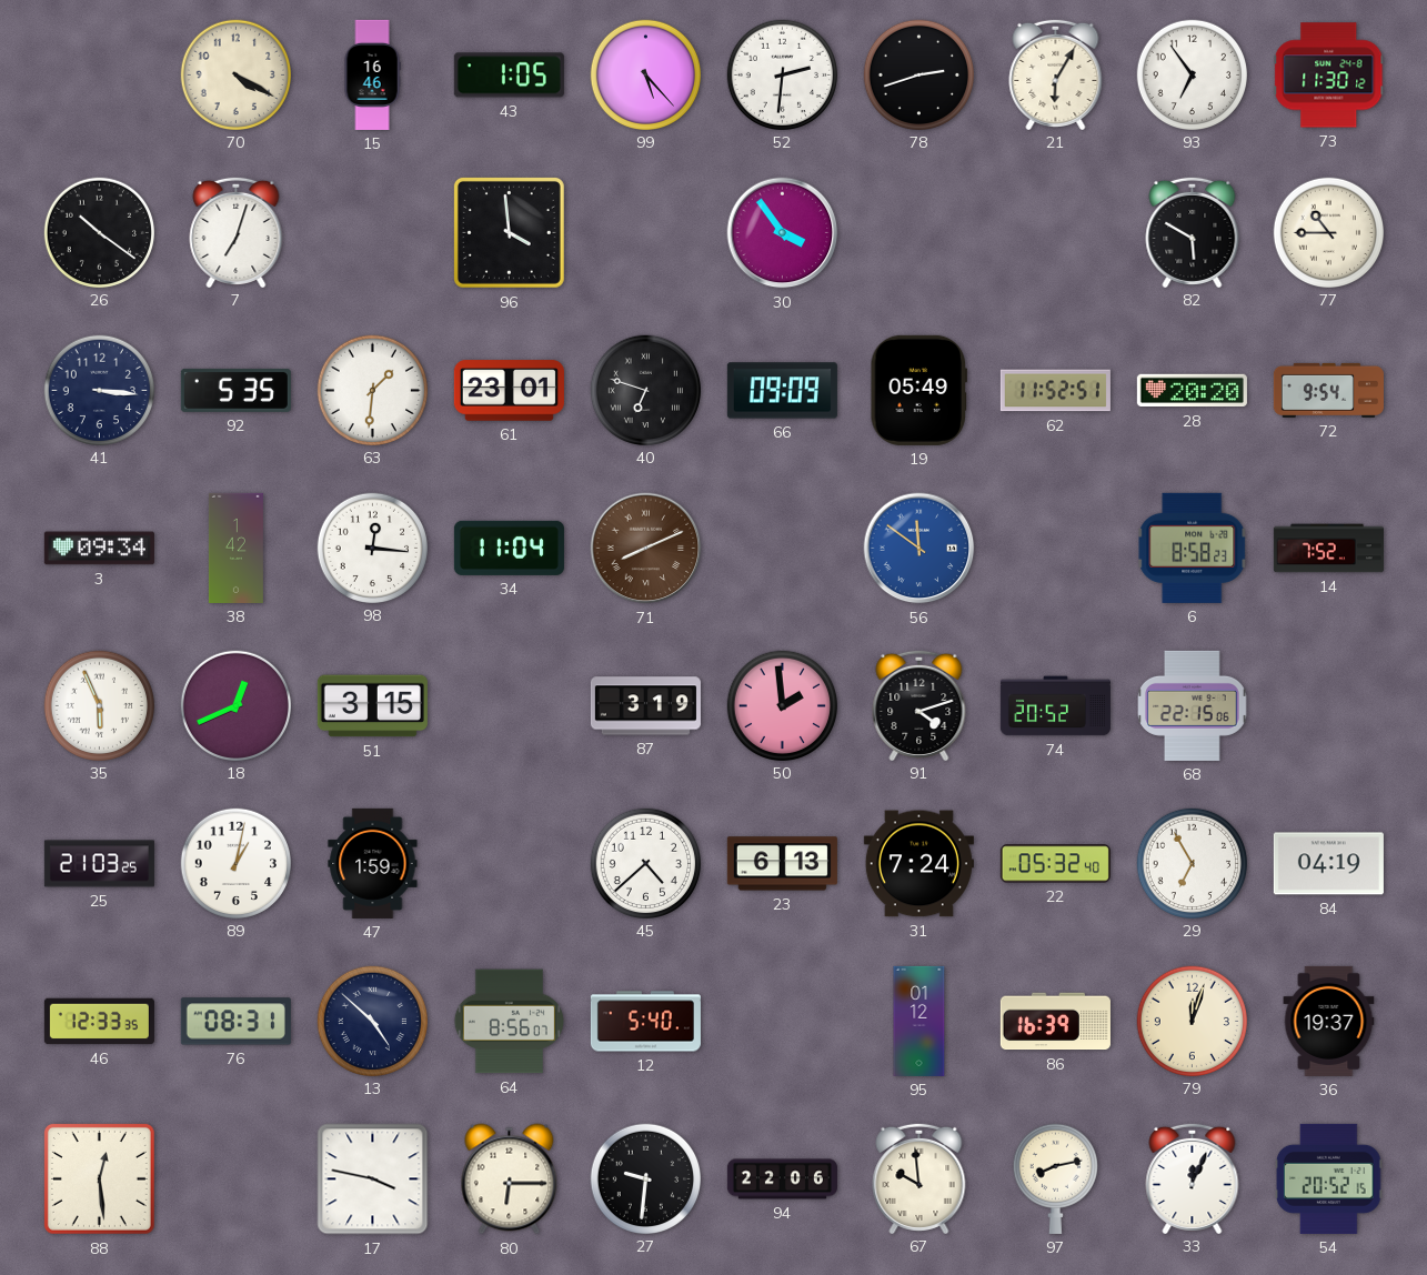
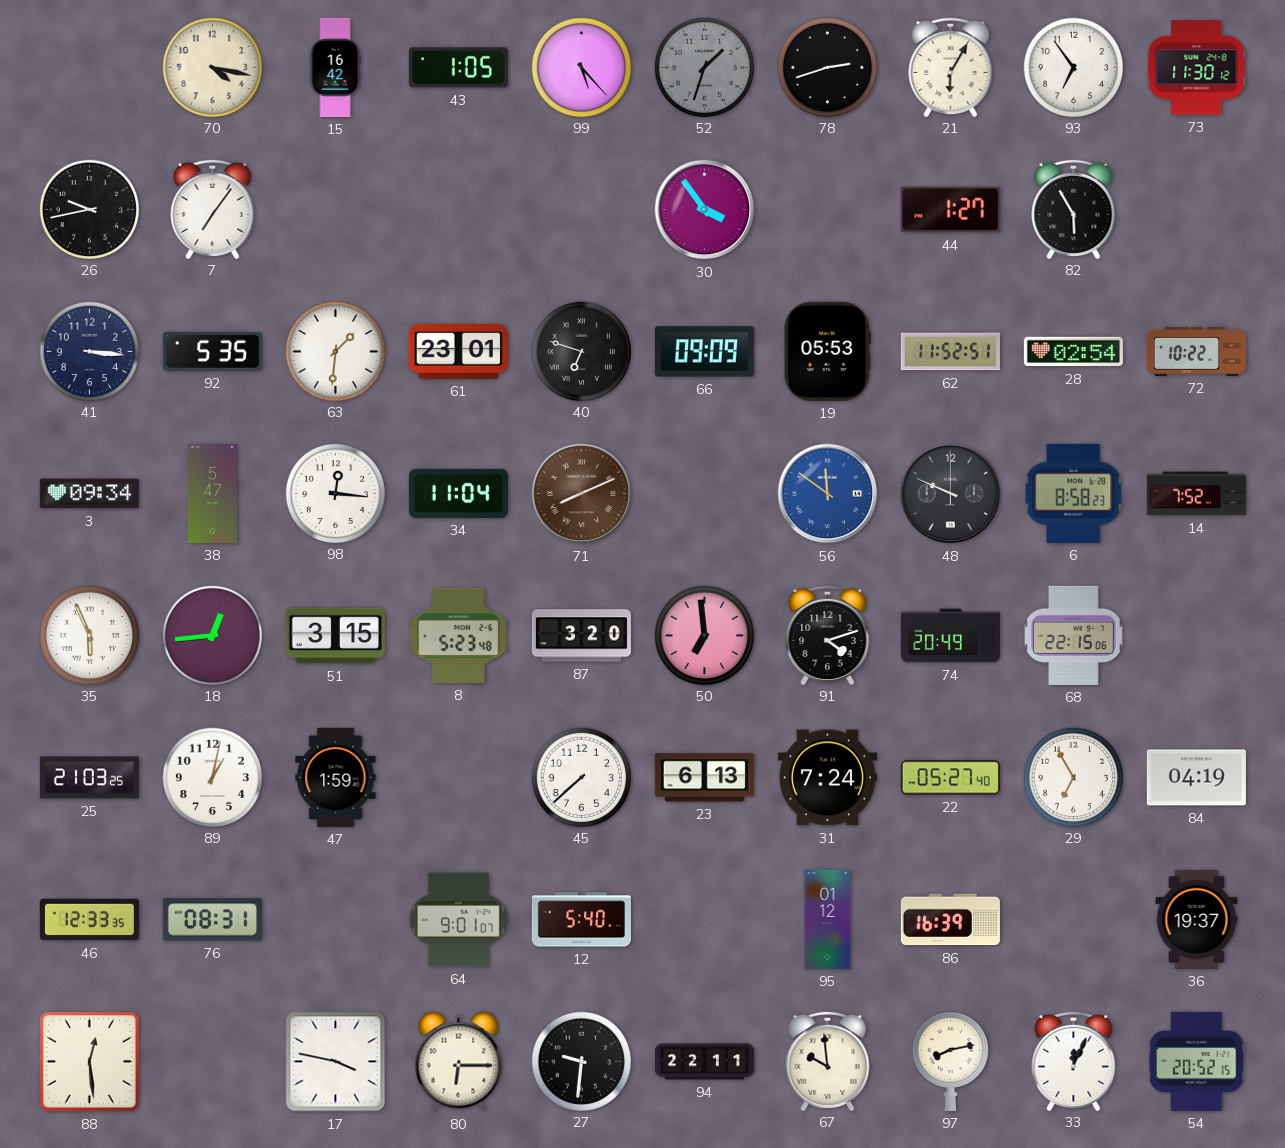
70: 4:20 -> 4:17
15: 16:46 -> 16:42
52: 2:31 -> 1:33
52 dial: white -> grey
26: 10:21 -> 9:43
7: 7:03 -> 7:06
96: 3:59 -> none
44: none -> 1:27
82: 5:50 -> 5:55
77: 10:45 -> none
19: 05:49 -> 05:53
28: 20:20 -> 02:54
72: 9:54 -> 10:22
38: 1:42 -> 5:47
48: none -> 9:49
18: 12:41 -> 12:44
8: none -> 5:23
87: 3:19 -> 3:20
50: 1:59 -> 6:59
74: 20:52 -> 20:49
45: 4:38 -> 7:38
22: 05:32 -> 05:27
13: 4:52 -> none
64: 8:56 -> 9:01
79: 12:03 -> none
94: 22:06 -> 22:11
